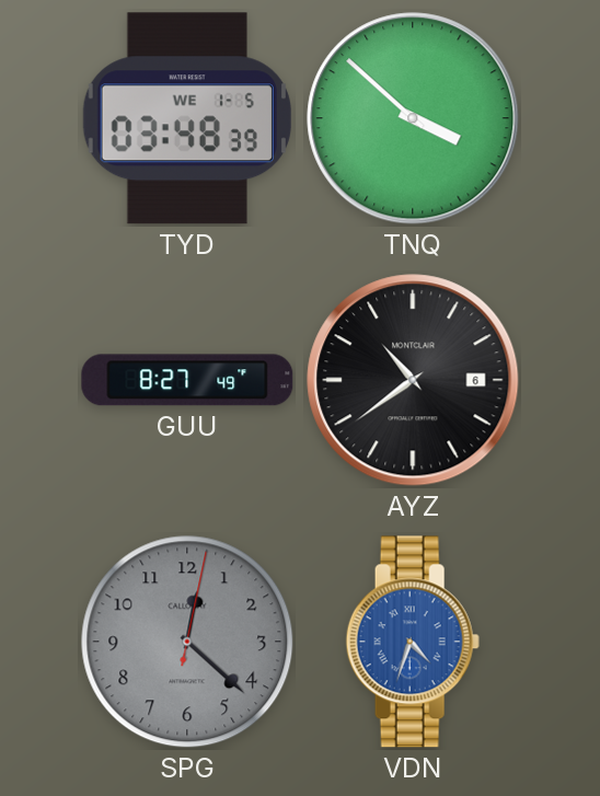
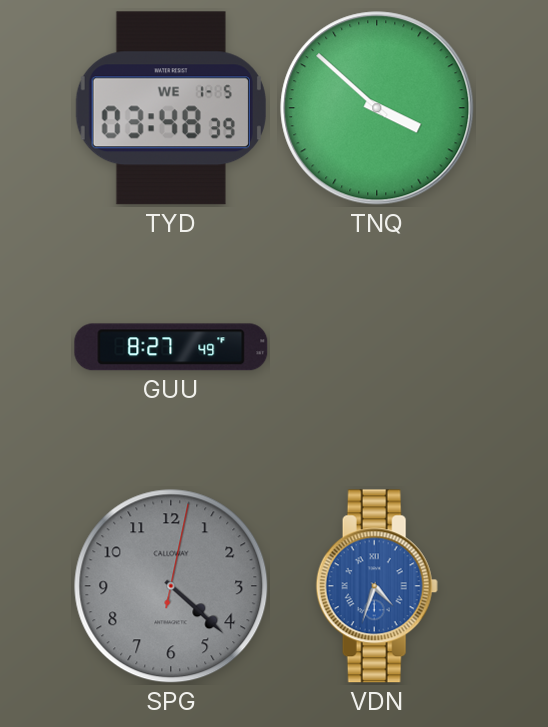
AYZ: 10:39 -> none
SPG: 12:22 -> 4:22
